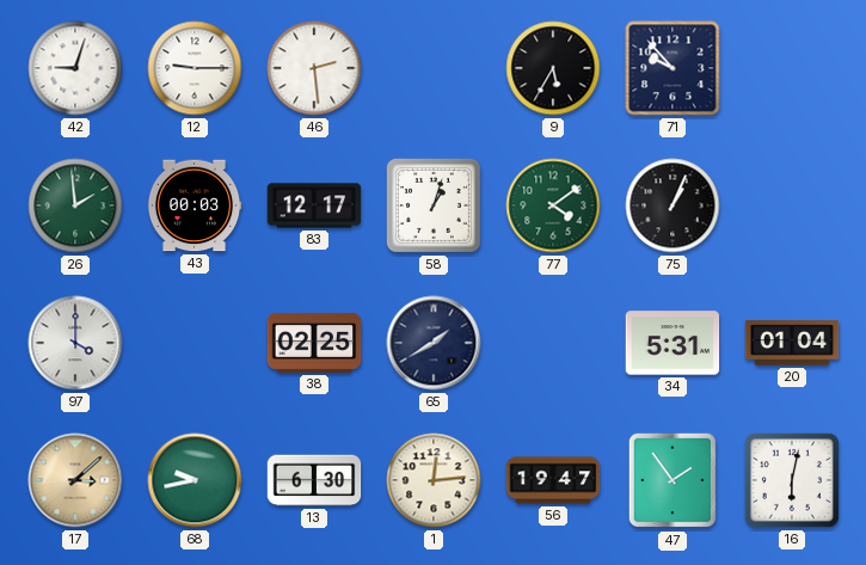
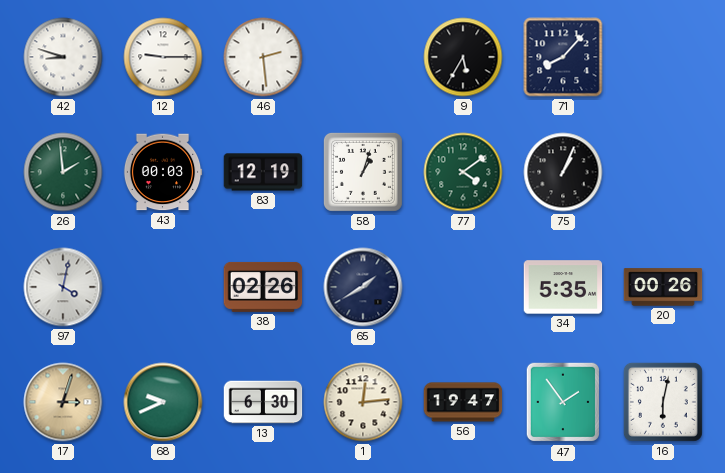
42: 9:03 -> 8:48
71: 9:53 -> 8:07
83: 12:17 -> 12:19
97: 4:00 -> 4:02
38: 02:25 -> 02:26
34: 5:31 -> 5:35
20: 01:04 -> 00:26
17: 3:08 -> 3:03
68: 9:43 -> 9:41
